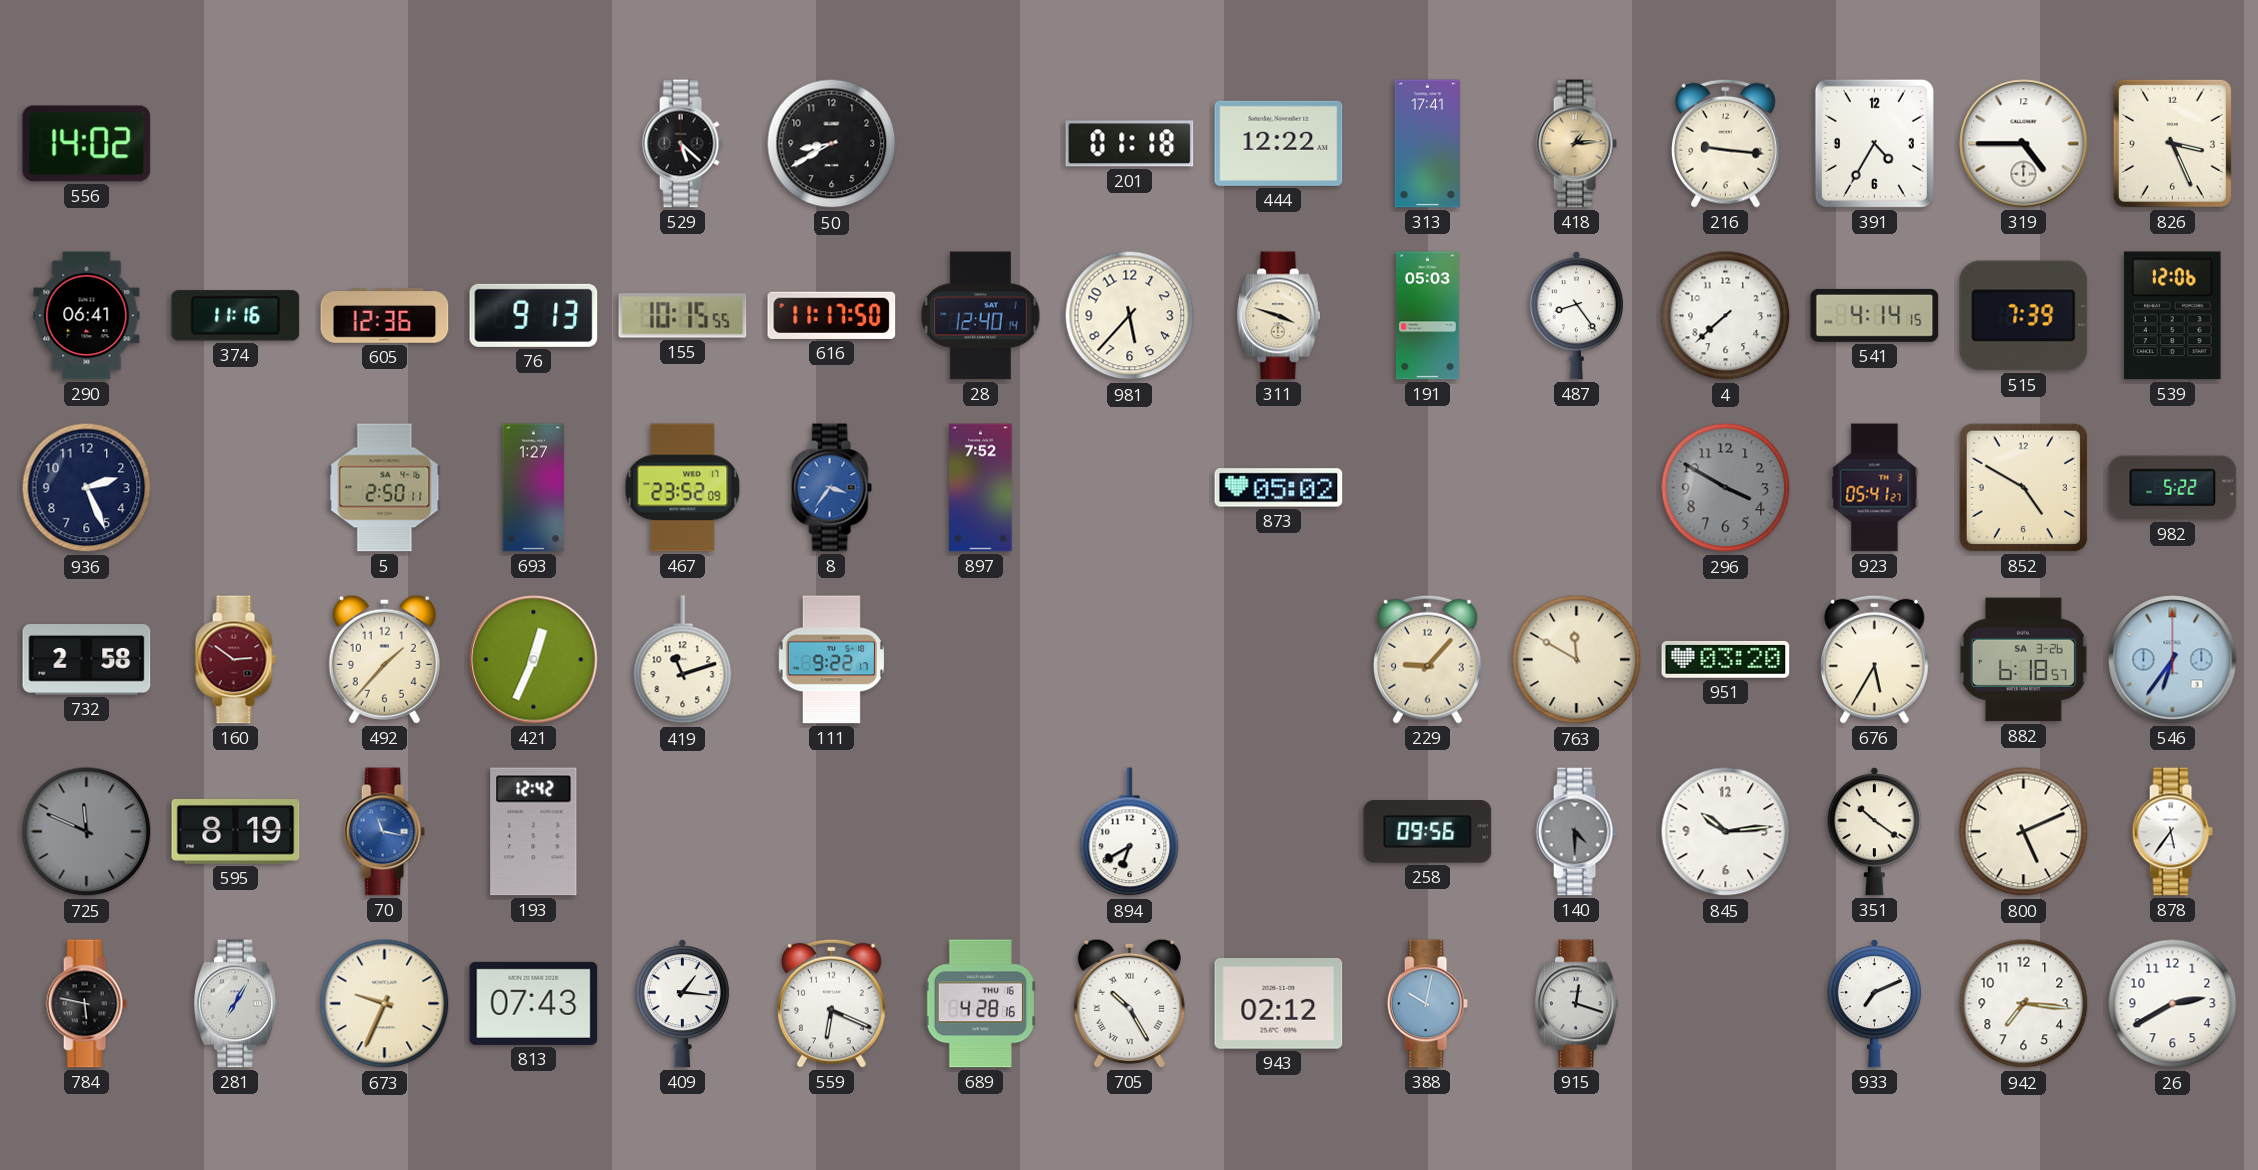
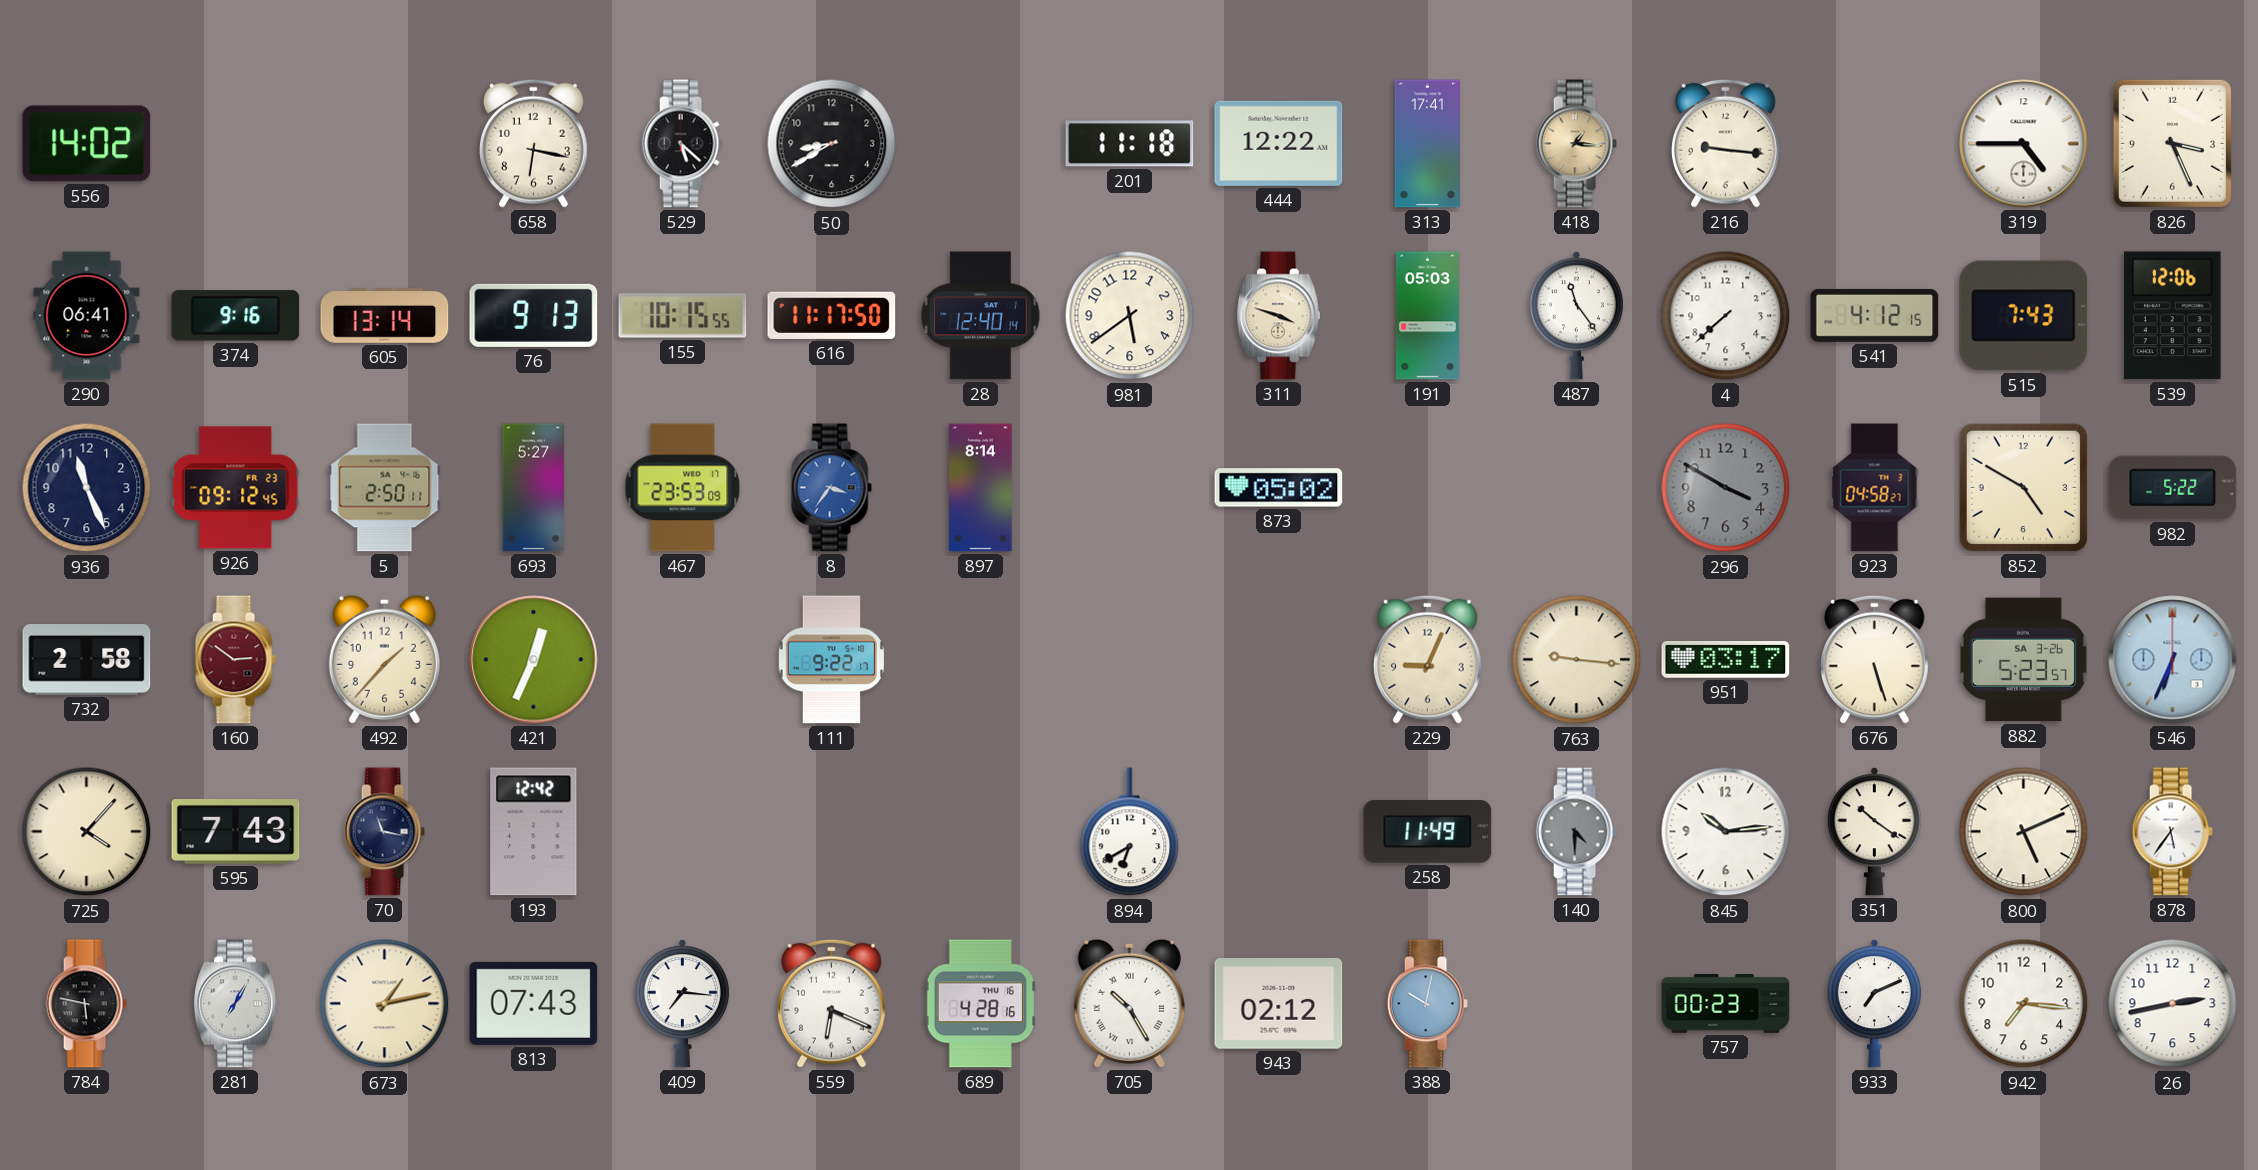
658: none -> 6:17
201: 01:18 -> 11:18
418: 1:14 -> 1:16
391: 4:35 -> none
374: 11:16 -> 9:16
605: 12:36 -> 13:14
981: 5:37 -> 5:39
487: 8:24 -> 11:24
541: 4:14 -> 4:12
515: 7:39 -> 7:43
936: 2:26 -> 11:26
926: none -> 09:12
693: 1:27 -> 5:27
467: 23:52 -> 23:53
897: 7:52 -> 8:14
923: 05:41 -> 04:58
419: 11:12 -> none
229: 9:07 -> 9:04
763: 11:50 -> 9:16
951: 03:20 -> 03:17
676: 5:35 -> 5:27
882: 6:18 -> 5:23
546: 6:36 -> 6:34
725: 11:49 -> 4:07
725 dial: grey -> cream
595: 8:19 -> 7:43
70 dial: blue -> navy
258: 09:56 -> 11:49
673: 9:34 -> 1:13
409: 1:16 -> 7:16
915: 12:18 -> none
757: none -> 00:23
26: 2:40 -> 2:43
